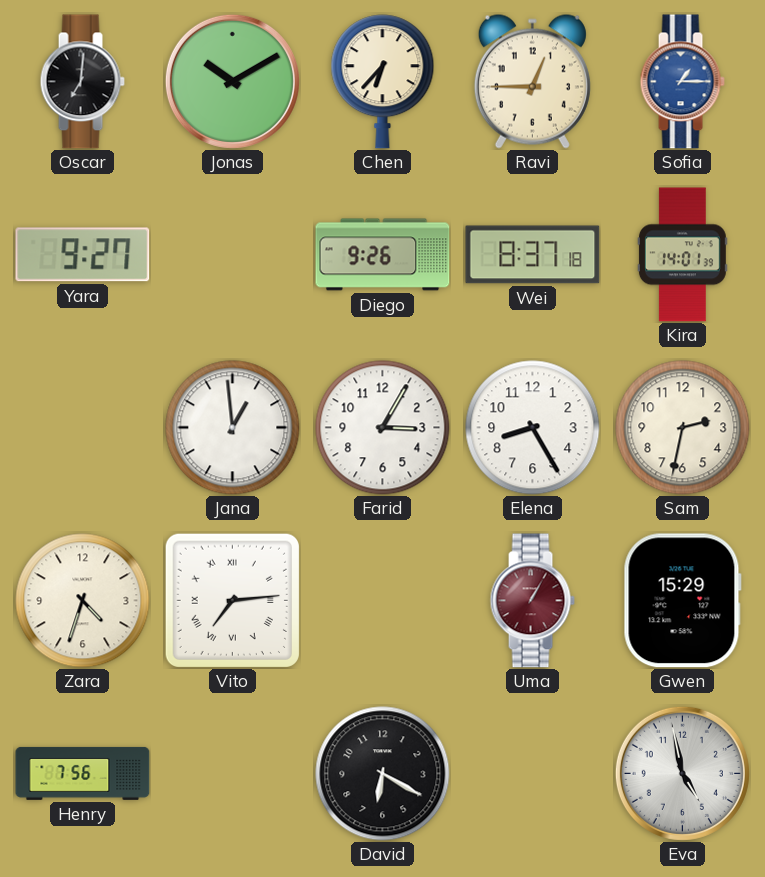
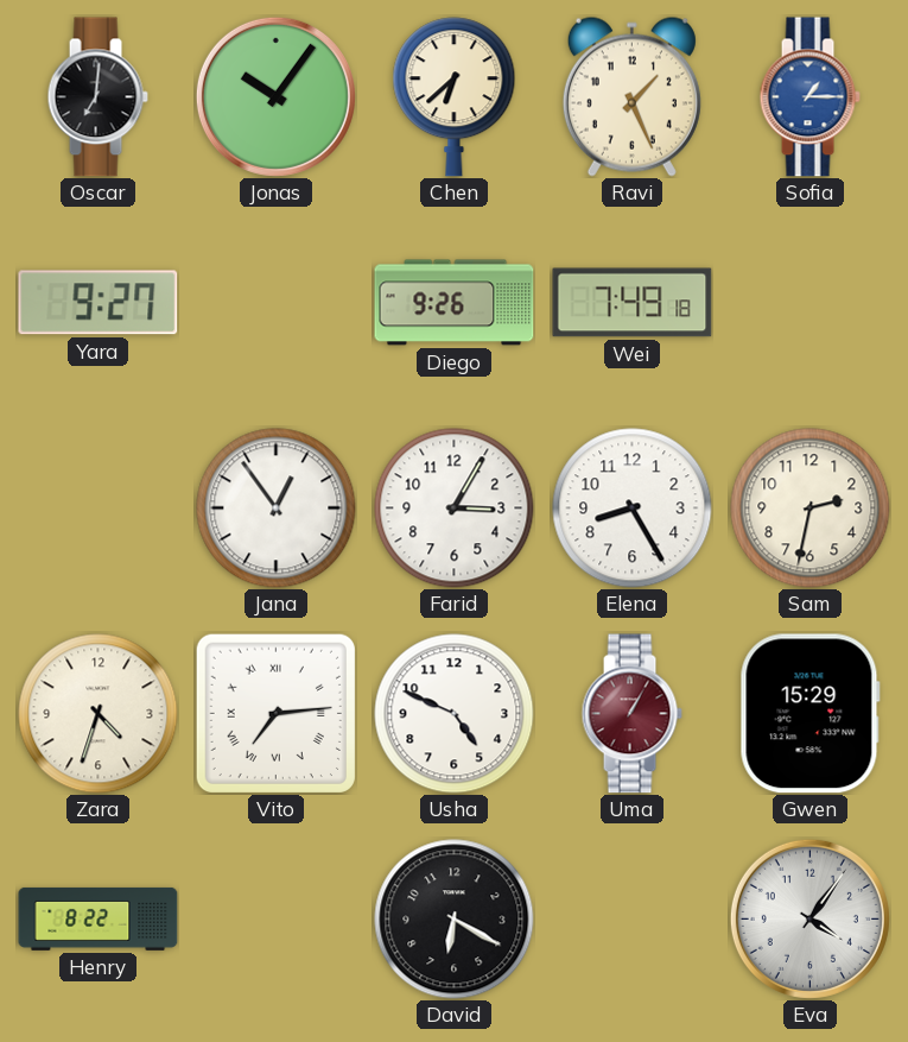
Jonas: 10:10 -> 10:06
Chen: 6:37 -> 6:38
Ravi: 12:45 -> 1:26
Wei: 8:37 -> 7:49
Kira: 14:01 -> none
Jana: 12:59 -> 12:54
Usha: none -> 4:49
Henry: 7:56 -> 8:22
Eva: 4:58 -> 4:06
